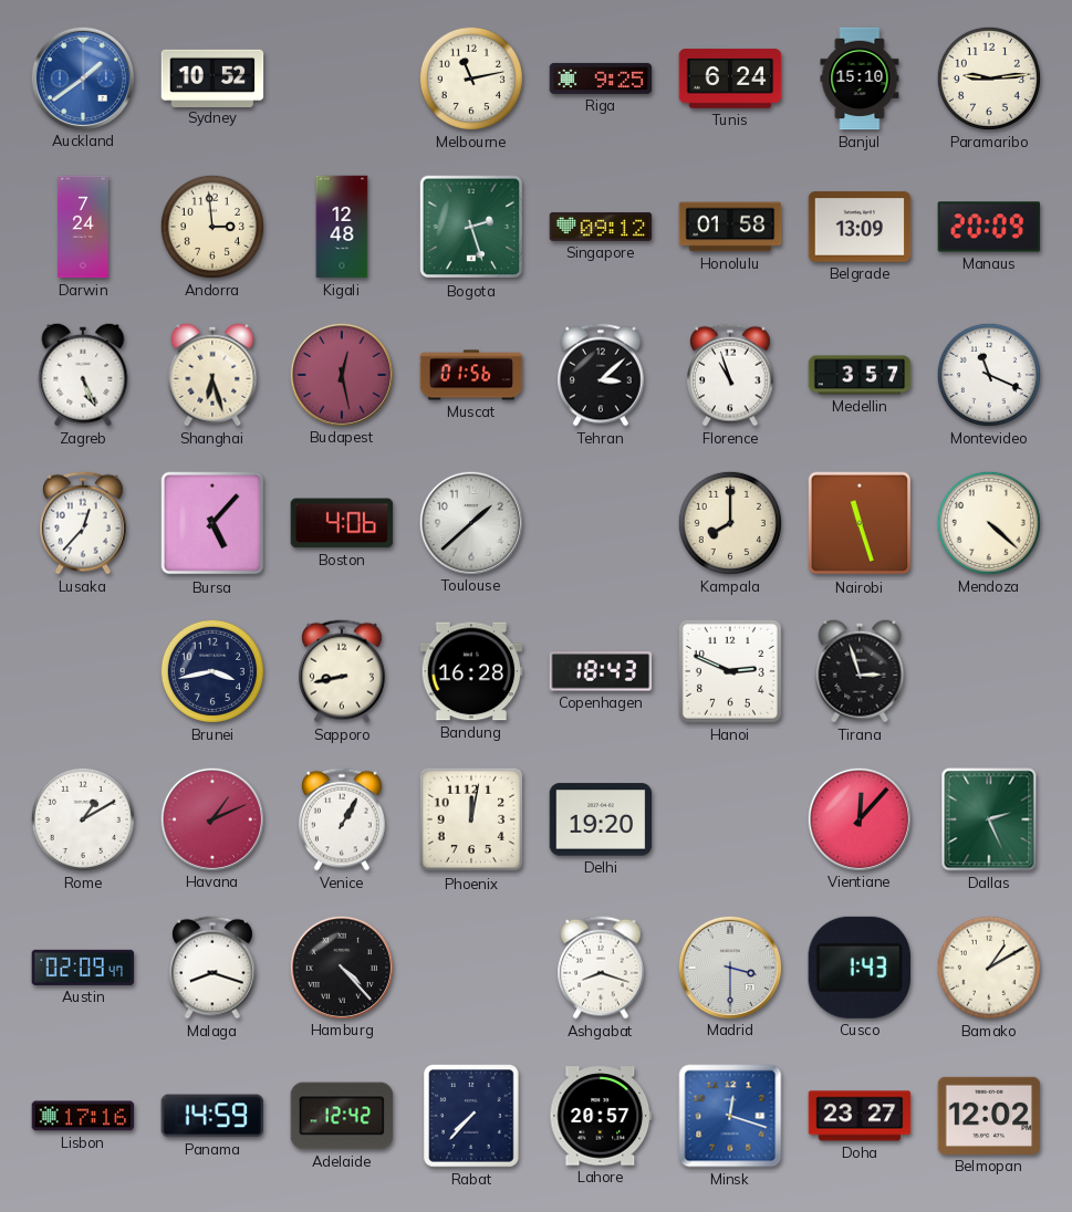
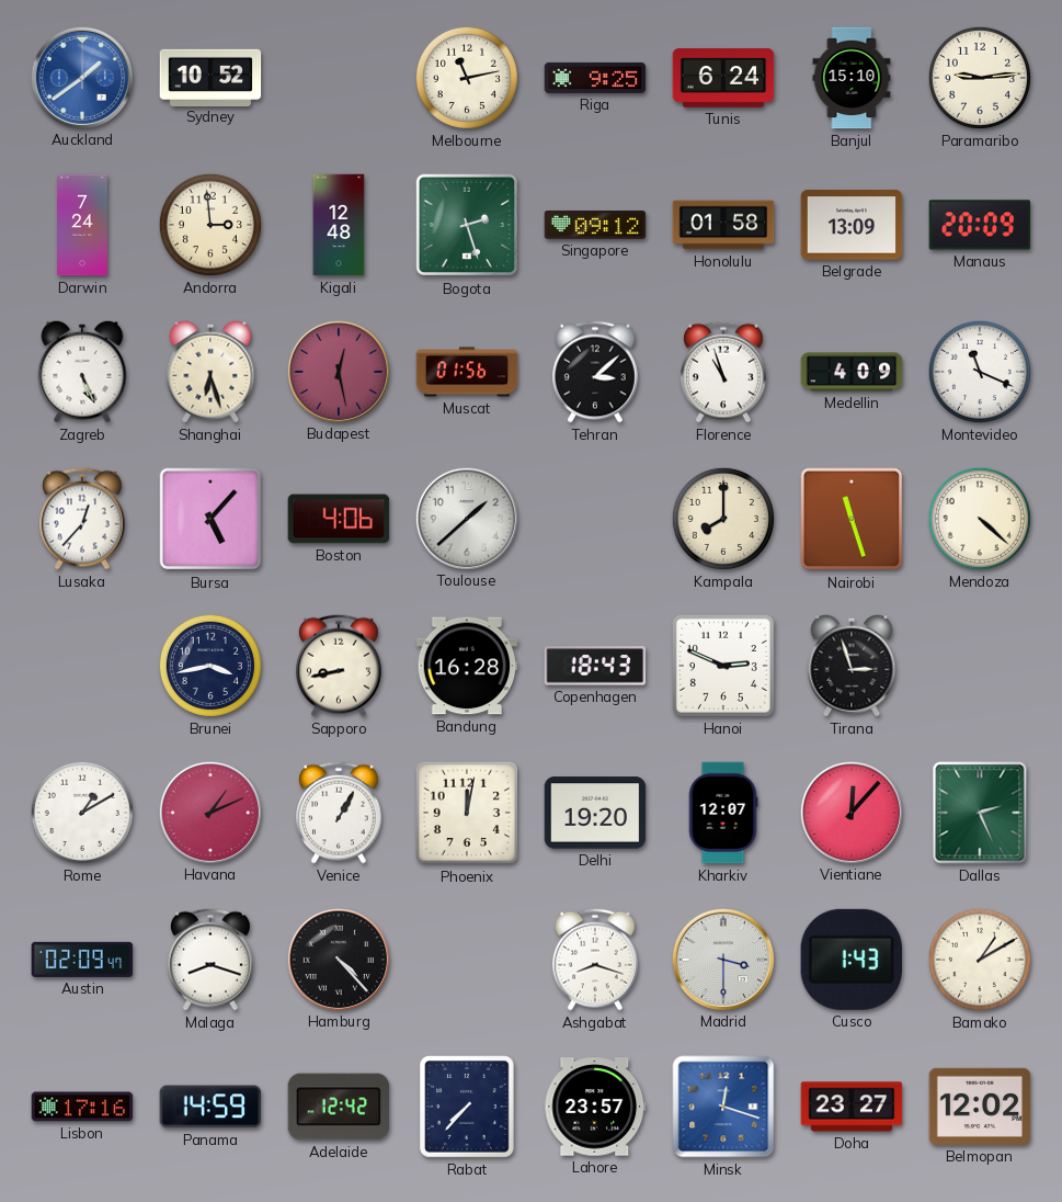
Medellin: 3:57 -> 4:09
Kharkiv: none -> 12:07
Lahore: 20:57 -> 23:57
